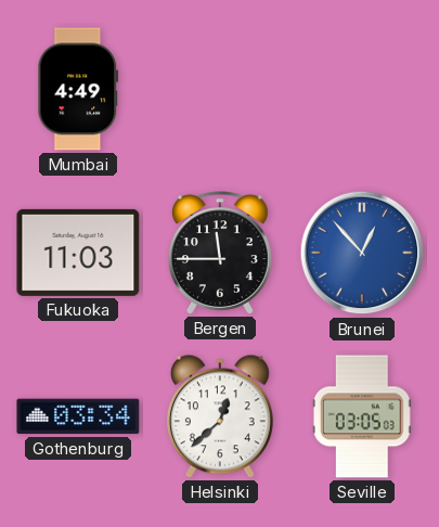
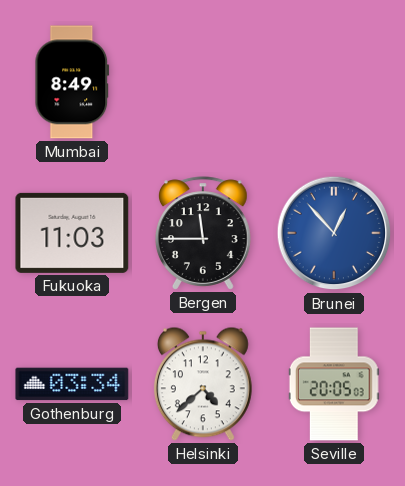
Mumbai: 4:49 -> 8:49
Helsinki: 12:38 -> 4:38
Seville: 03:05 -> 20:05
